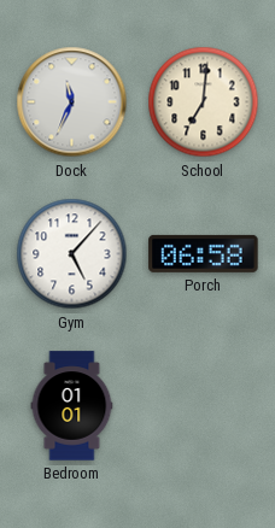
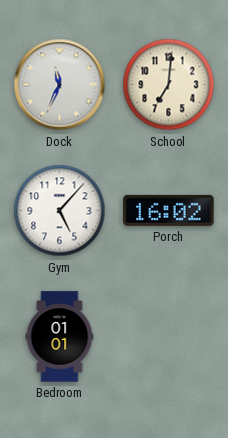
Porch: 06:58 -> 16:02
